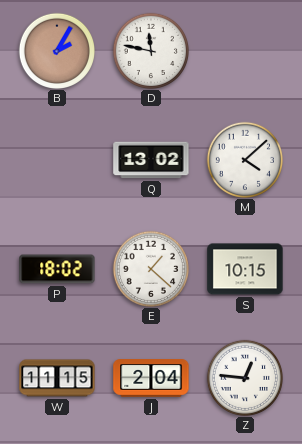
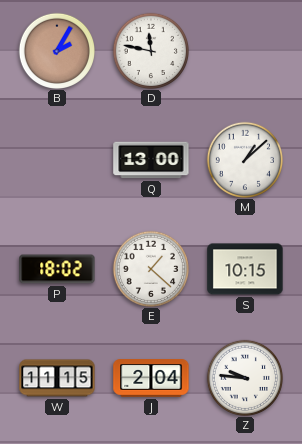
Q: 13:02 -> 13:00
M: 4:08 -> 1:08
Z: 12:46 -> 9:46
